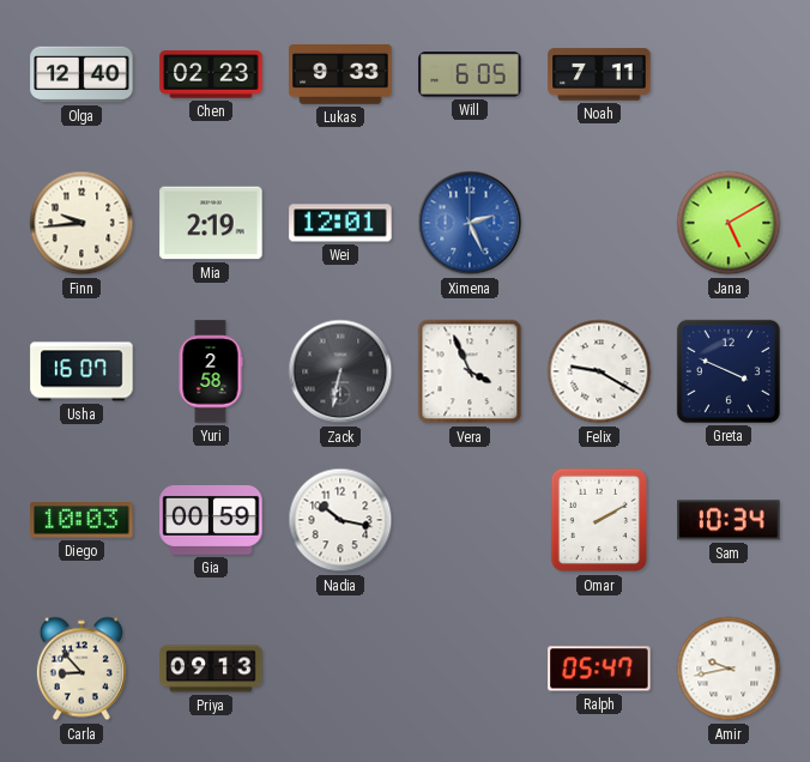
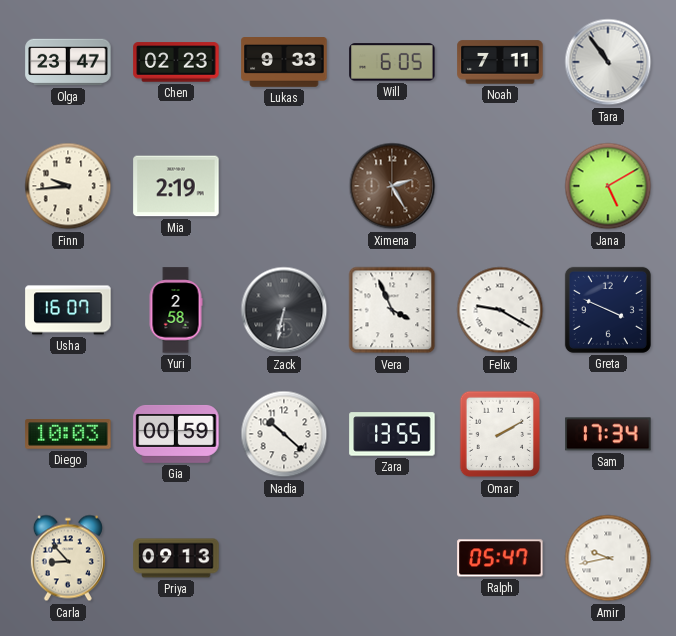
Olga: 12:40 -> 23:47
Tara: none -> 10:54
Wei: 12:01 -> none
Ximena: 2:26 -> 2:25
Ximena dial: blue -> brown
Nadia: 10:17 -> 10:22
Zara: none -> 13:55
Sam: 10:34 -> 17:34
